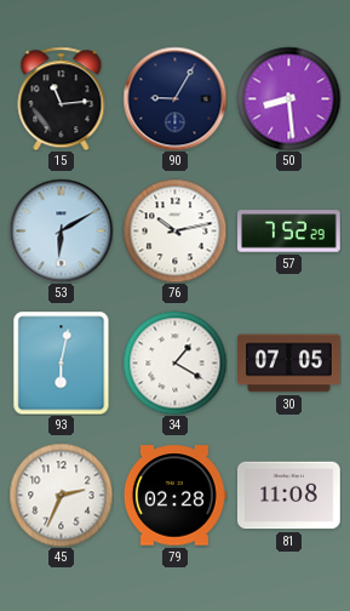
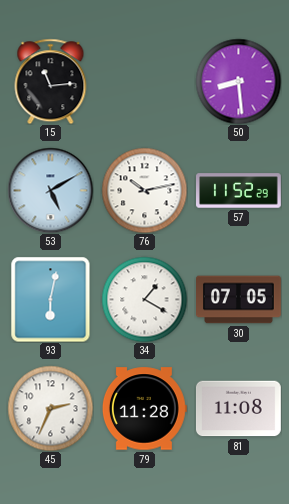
90: 9:05 -> none
53: 6:10 -> 5:10
57: 7:52 -> 11:52
79: 02:28 -> 11:28
